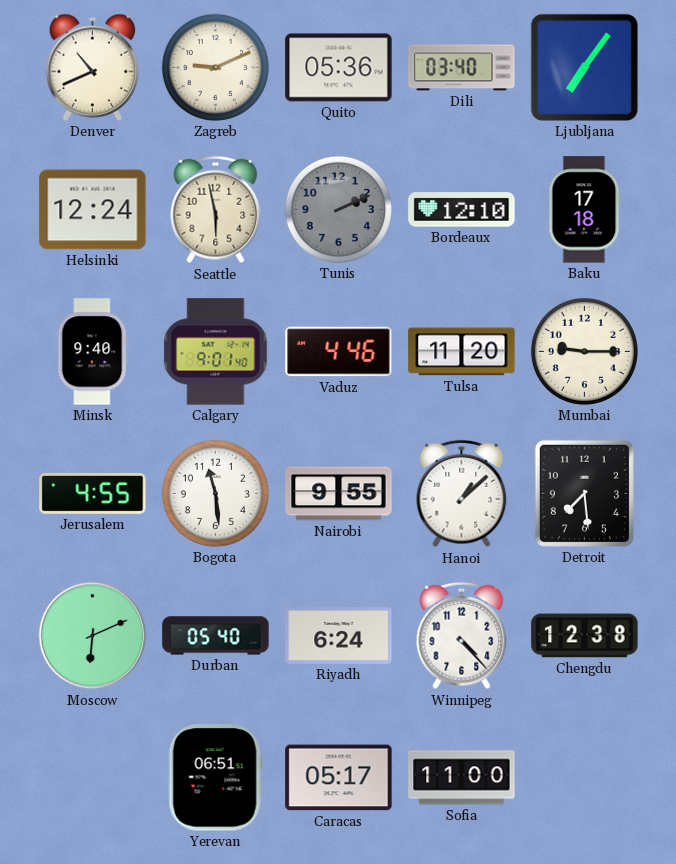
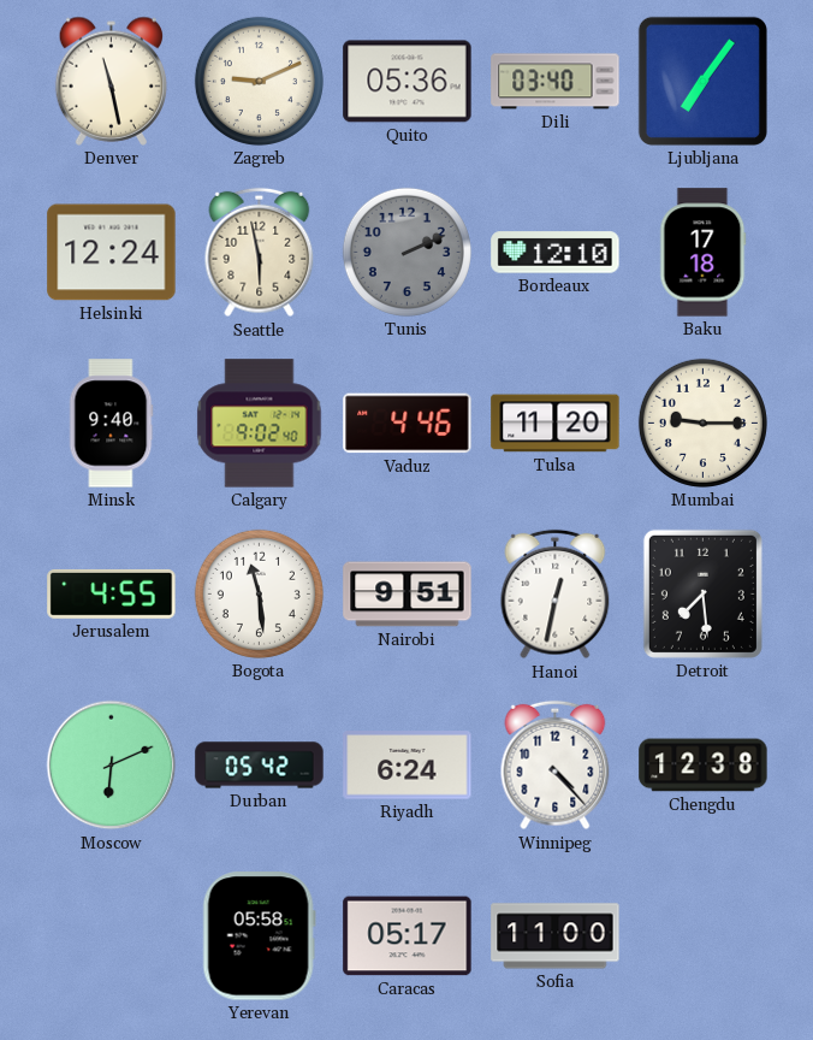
Denver: 10:41 -> 11:28
Calgary: 9:01 -> 9:02
Nairobi: 9:55 -> 9:51
Hanoi: 1:08 -> 12:32
Durban: 05:40 -> 05:42
Yerevan: 06:51 -> 05:58
